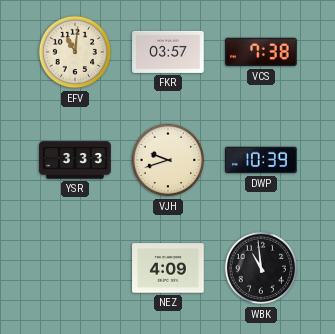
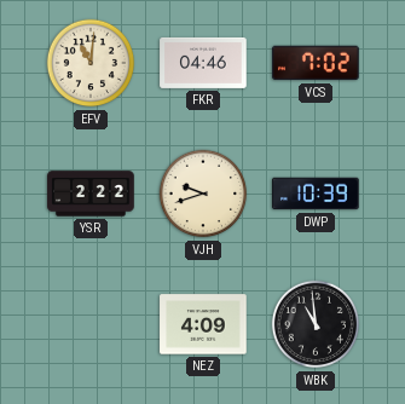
FKR: 03:57 -> 04:46
VCS: 7:38 -> 7:02
YSR: 3:33 -> 2:22
